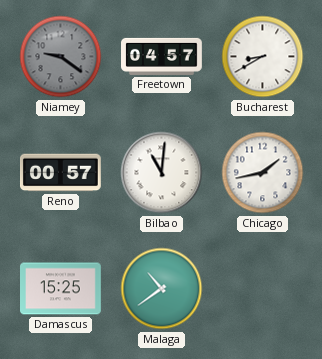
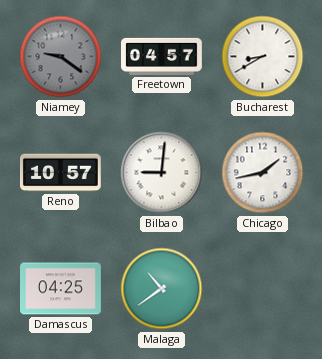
Reno: 00:57 -> 10:57
Bilbao: 11:01 -> 9:01
Damascus: 15:25 -> 04:25
